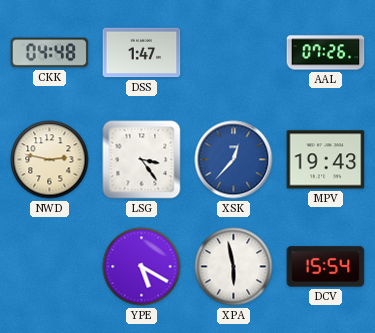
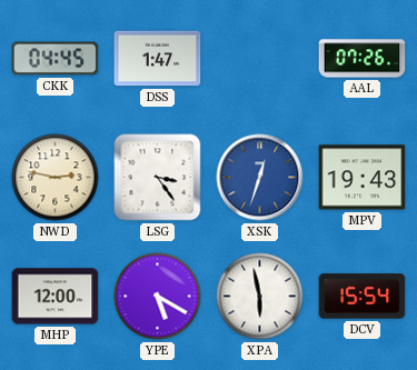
CKK: 04:48 -> 04:45
XSK: 12:37 -> 12:33
MHP: none -> 12:00
